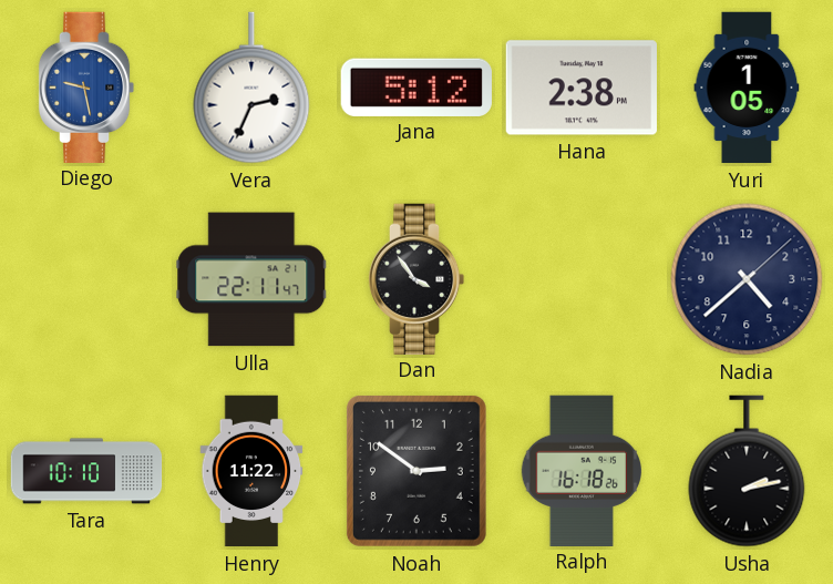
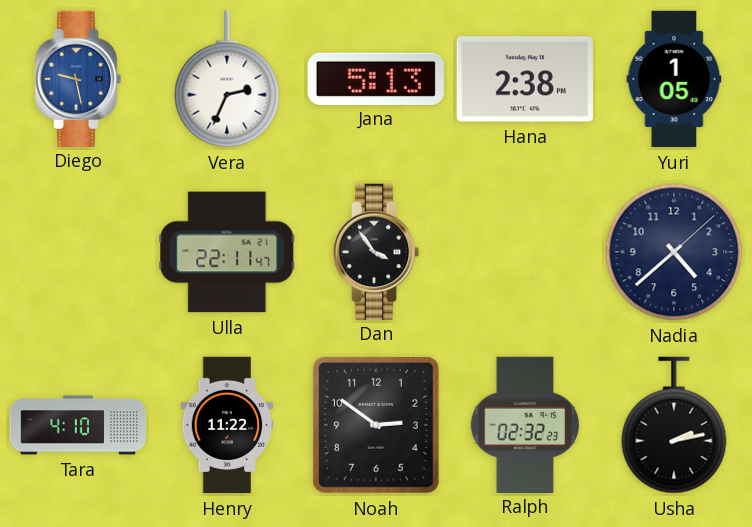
Jana: 5:12 -> 5:13
Tara: 10:10 -> 4:10
Ralph: 16:18 -> 02:32
